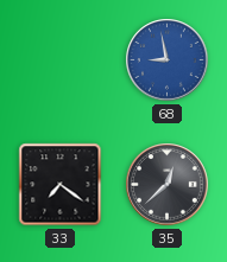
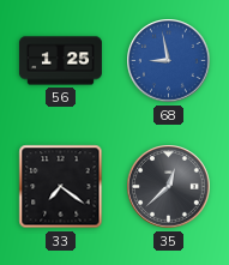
56: none -> 1:25
